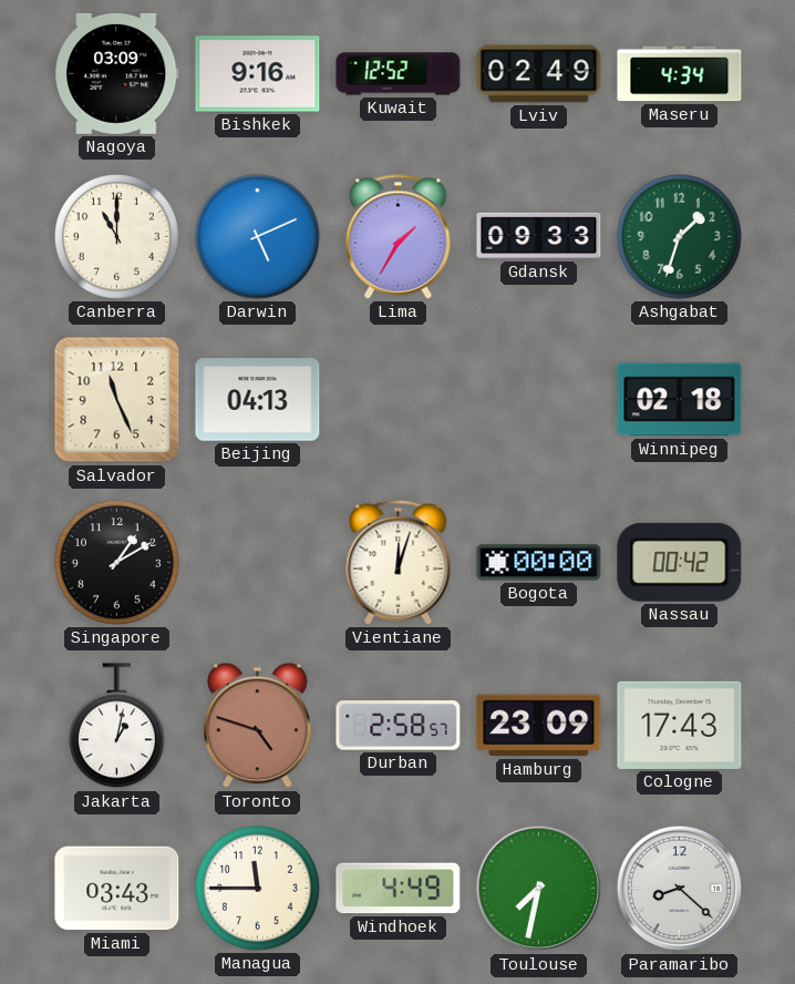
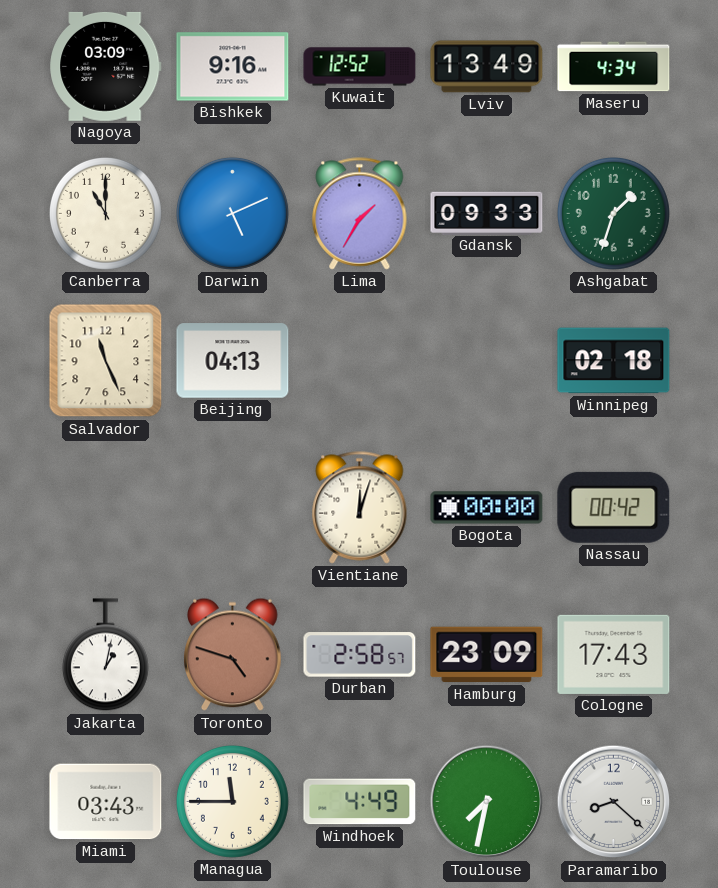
Lviv: 02:49 -> 13:49
Singapore: 1:10 -> none
